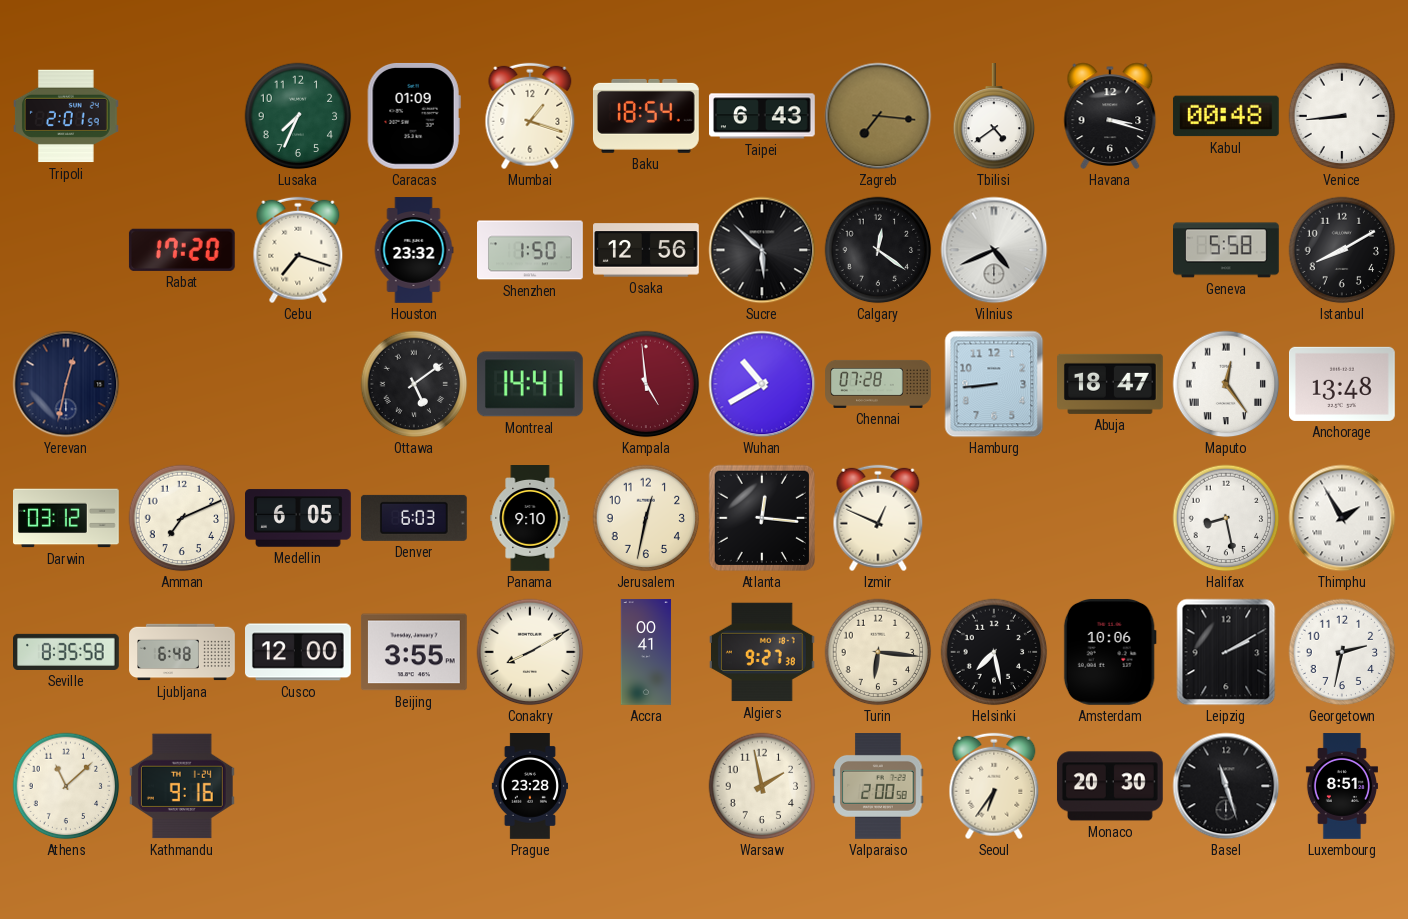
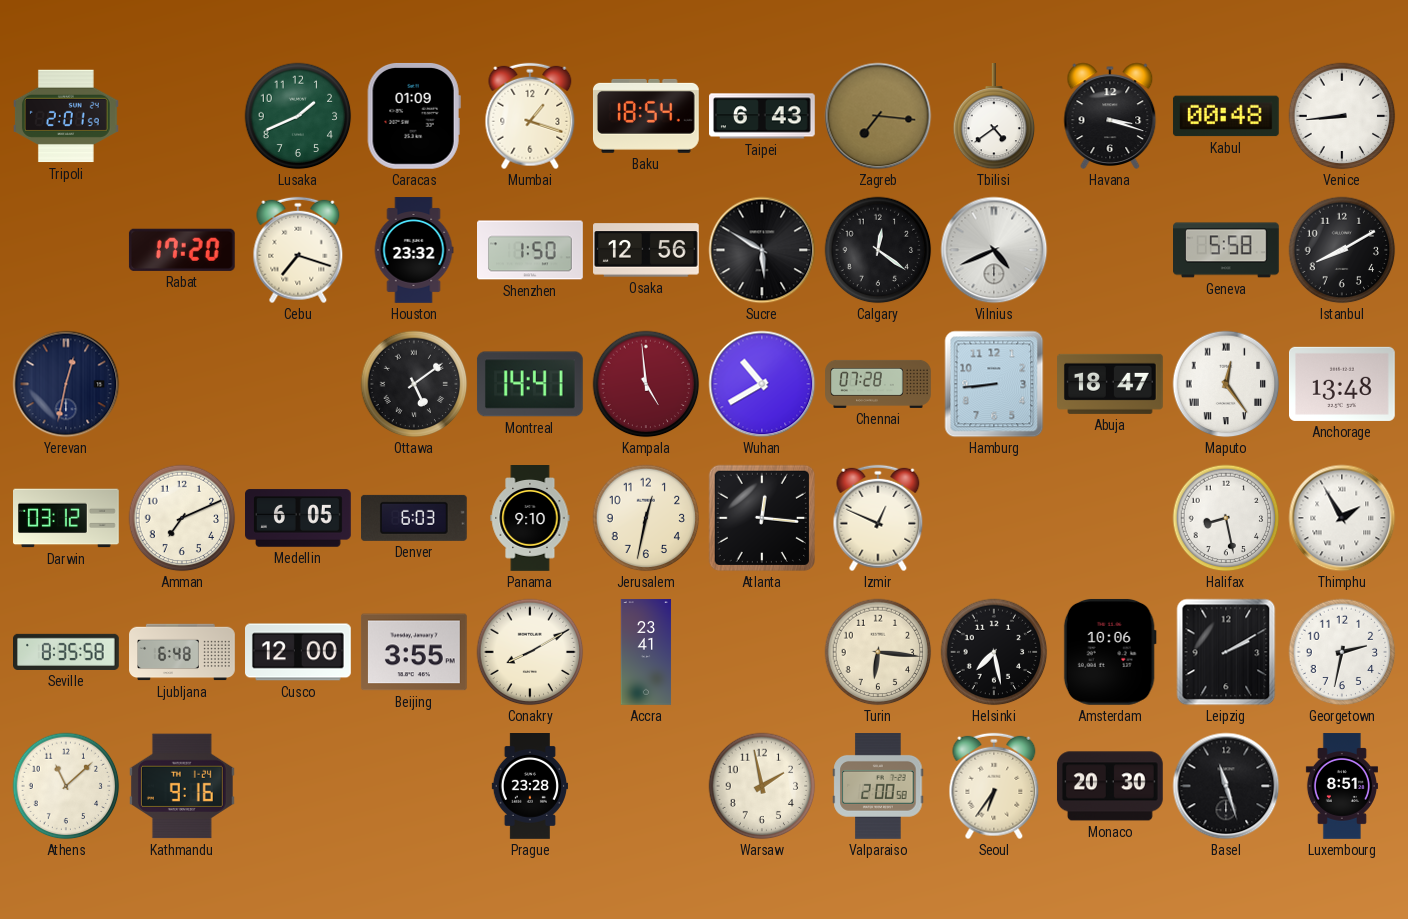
Lusaka: 7:34 -> 1:41
Sucre: 5:52 -> 5:50
Accra: 00:41 -> 23:41
Algiers: 9:27 -> none
